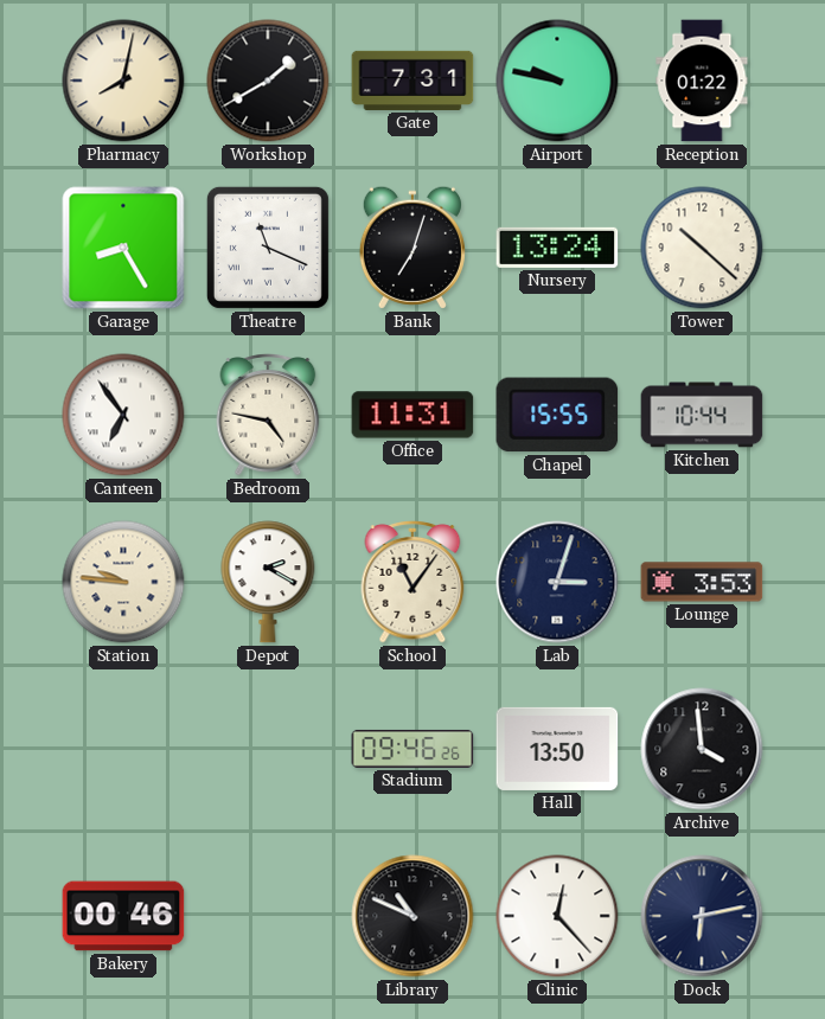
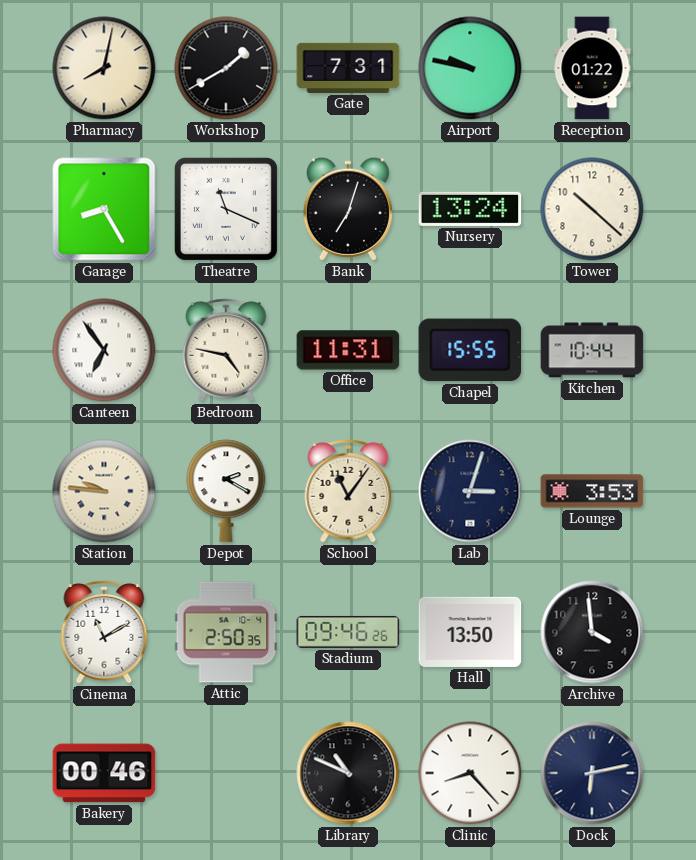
Cinema: none -> 11:10
Attic: none -> 2:50
Clinic: 12:23 -> 8:23
